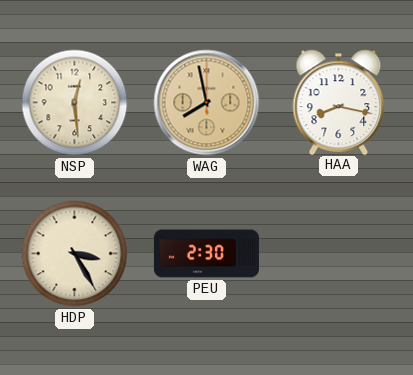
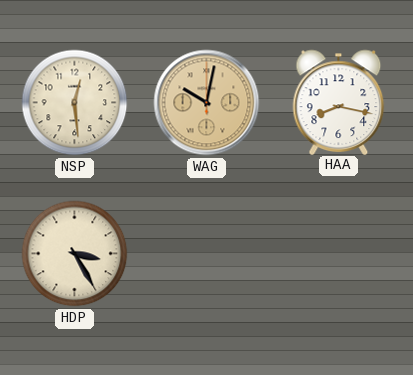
WAG: 7:58 -> 10:02
PEU: 2:30 -> none
